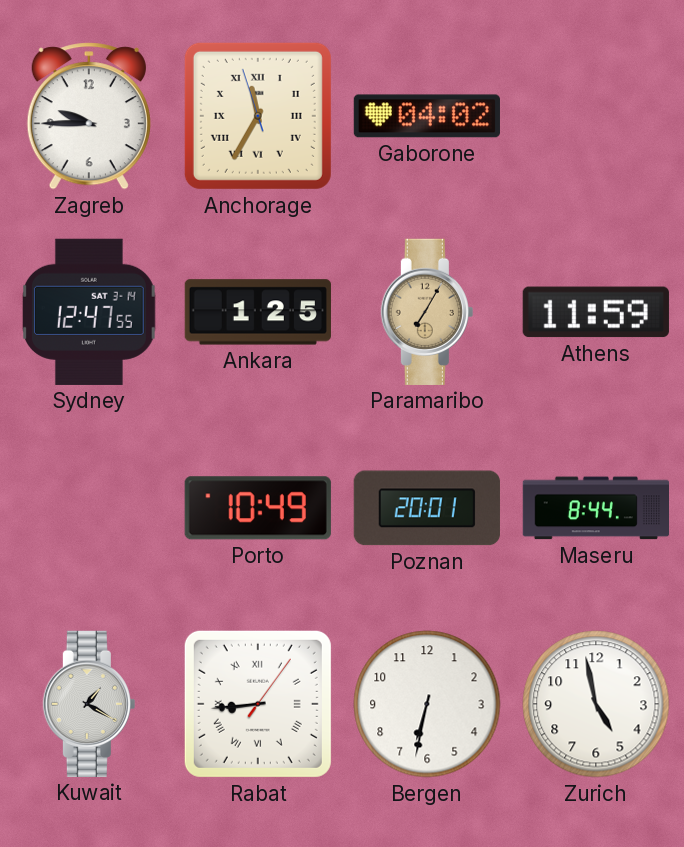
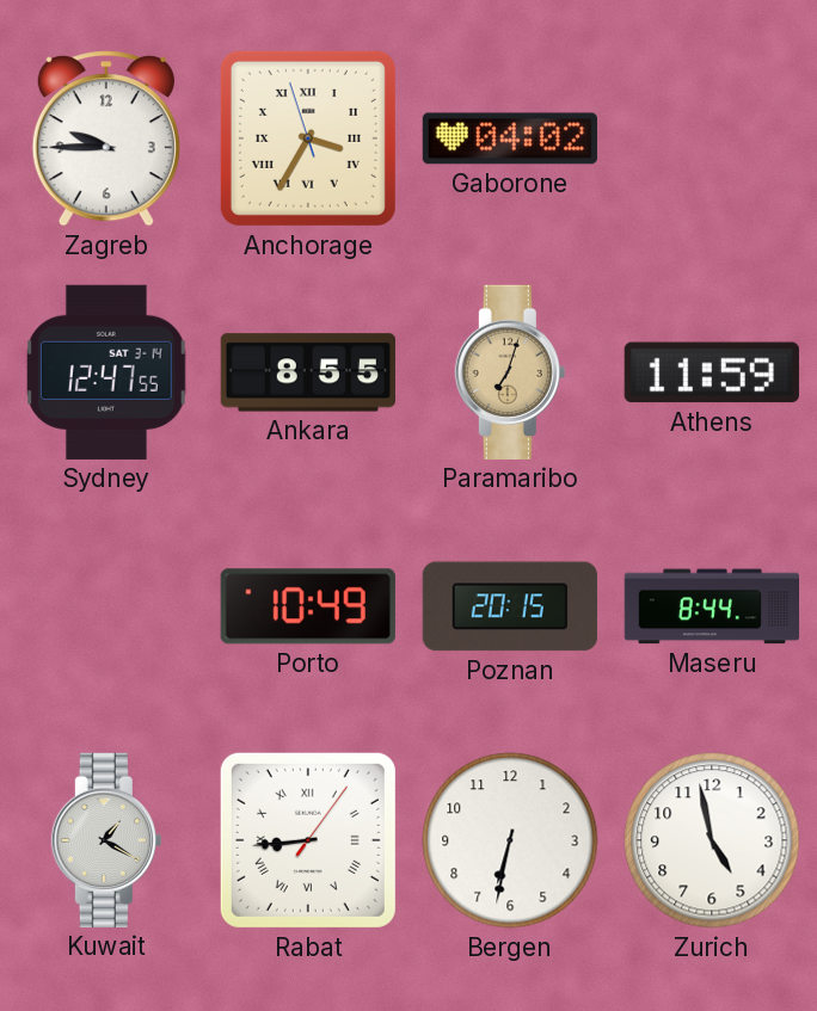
Anchorage: 11:34 -> 3:34
Ankara: 1:25 -> 8:55
Paramaribo: 7:05 -> 7:03
Poznan: 20:01 -> 20:15
